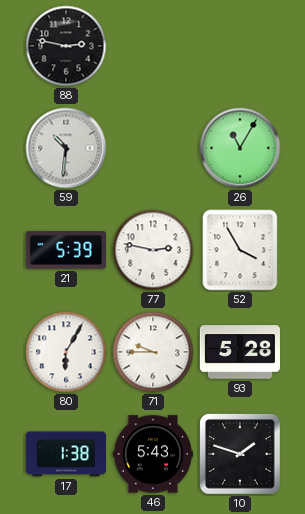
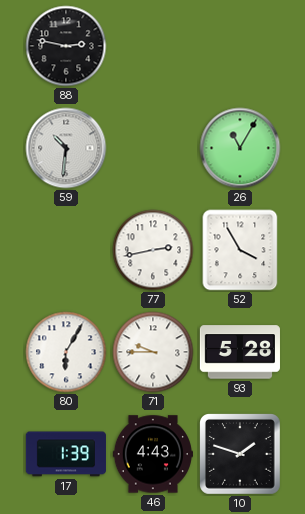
21: 5:39 -> none
77: 2:47 -> 2:43
17: 1:38 -> 1:39
46: 5:43 -> 4:43
